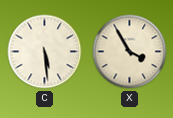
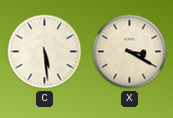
X: 3:55 -> 3:20
